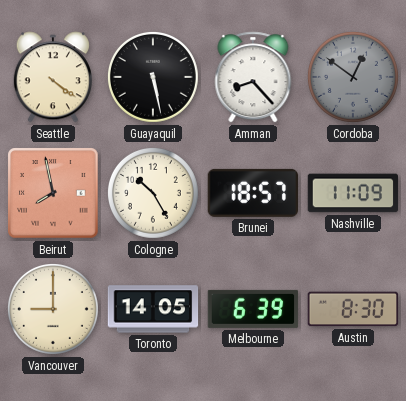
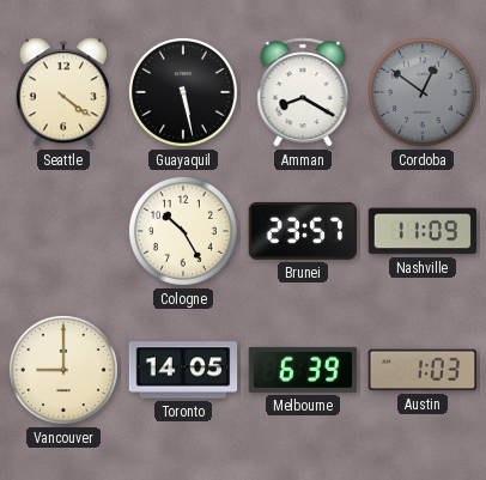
Amman: 8:23 -> 8:20
Beirut: 7:58 -> none
Brunei: 18:57 -> 23:57
Austin: 8:30 -> 1:03
